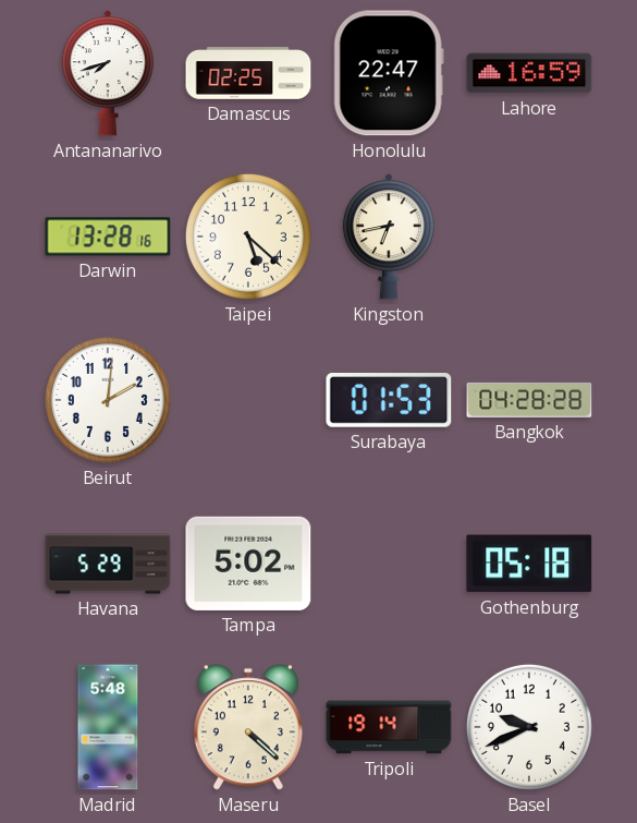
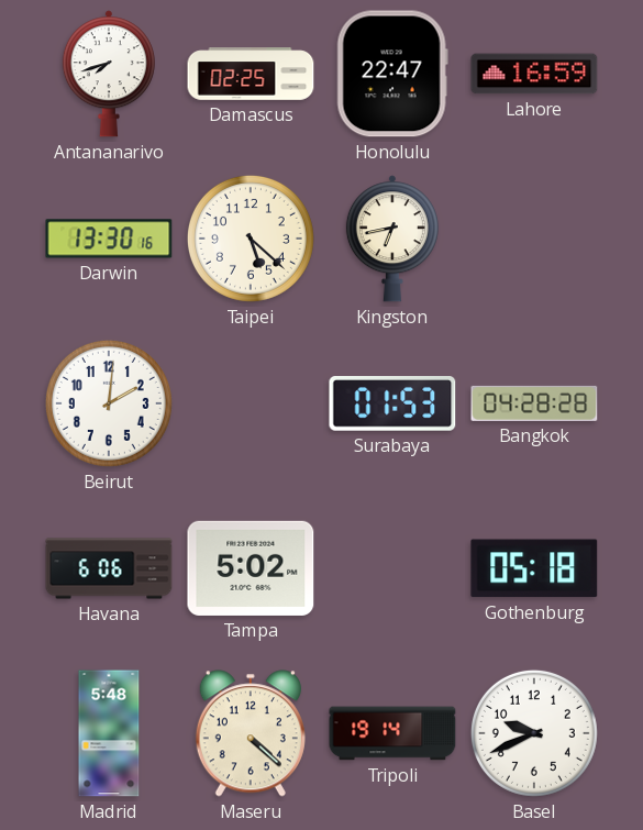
Darwin: 13:28 -> 13:30
Havana: 5:29 -> 6:06
